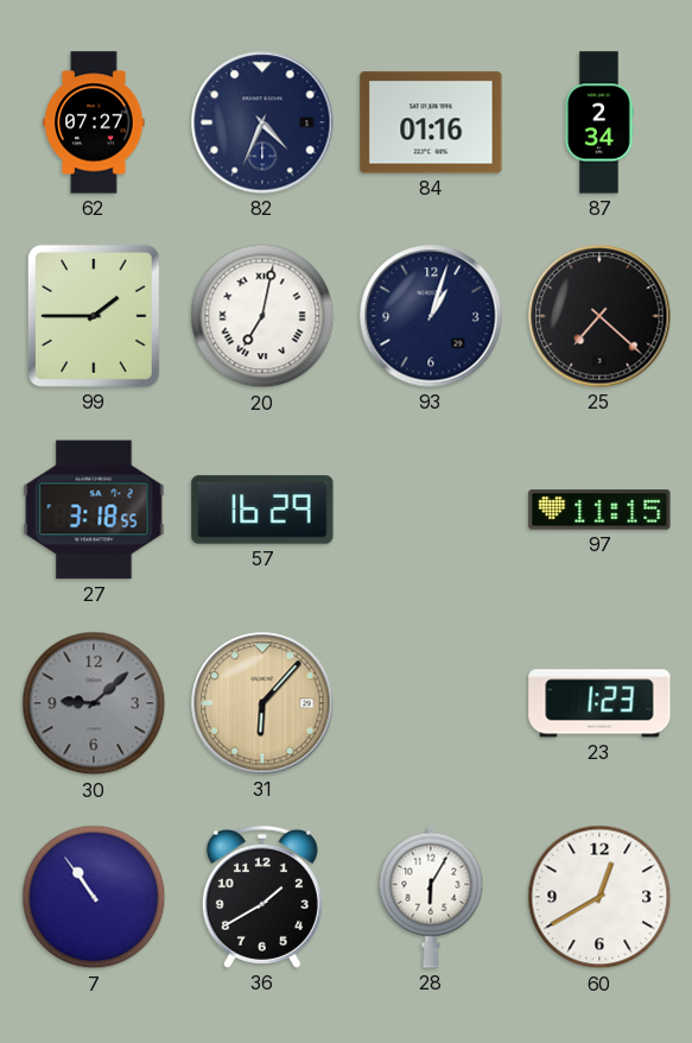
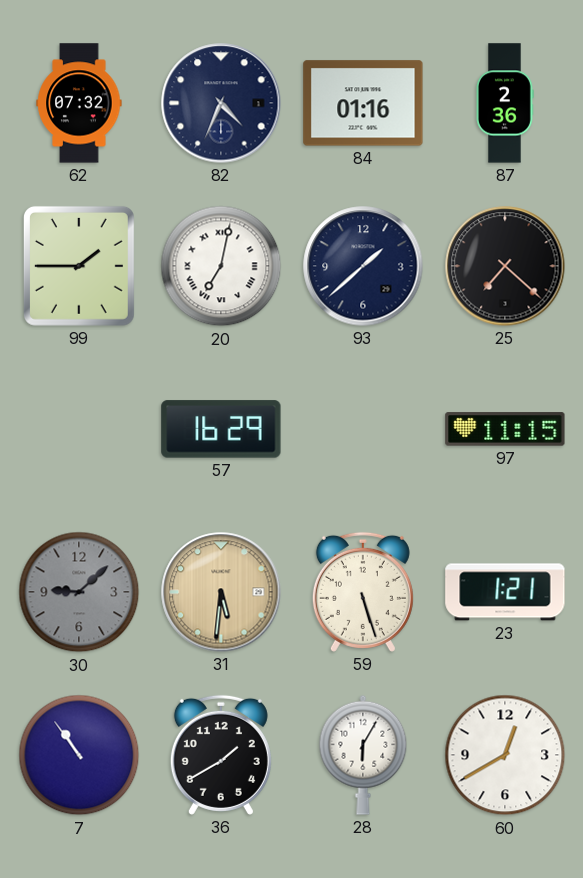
62: 07:27 -> 07:32
87: 2:34 -> 2:36
93: 1:03 -> 1:38
27: 3:18 -> none
31: 6:07 -> 5:31
59: none -> 5:27
23: 1:23 -> 1:21
